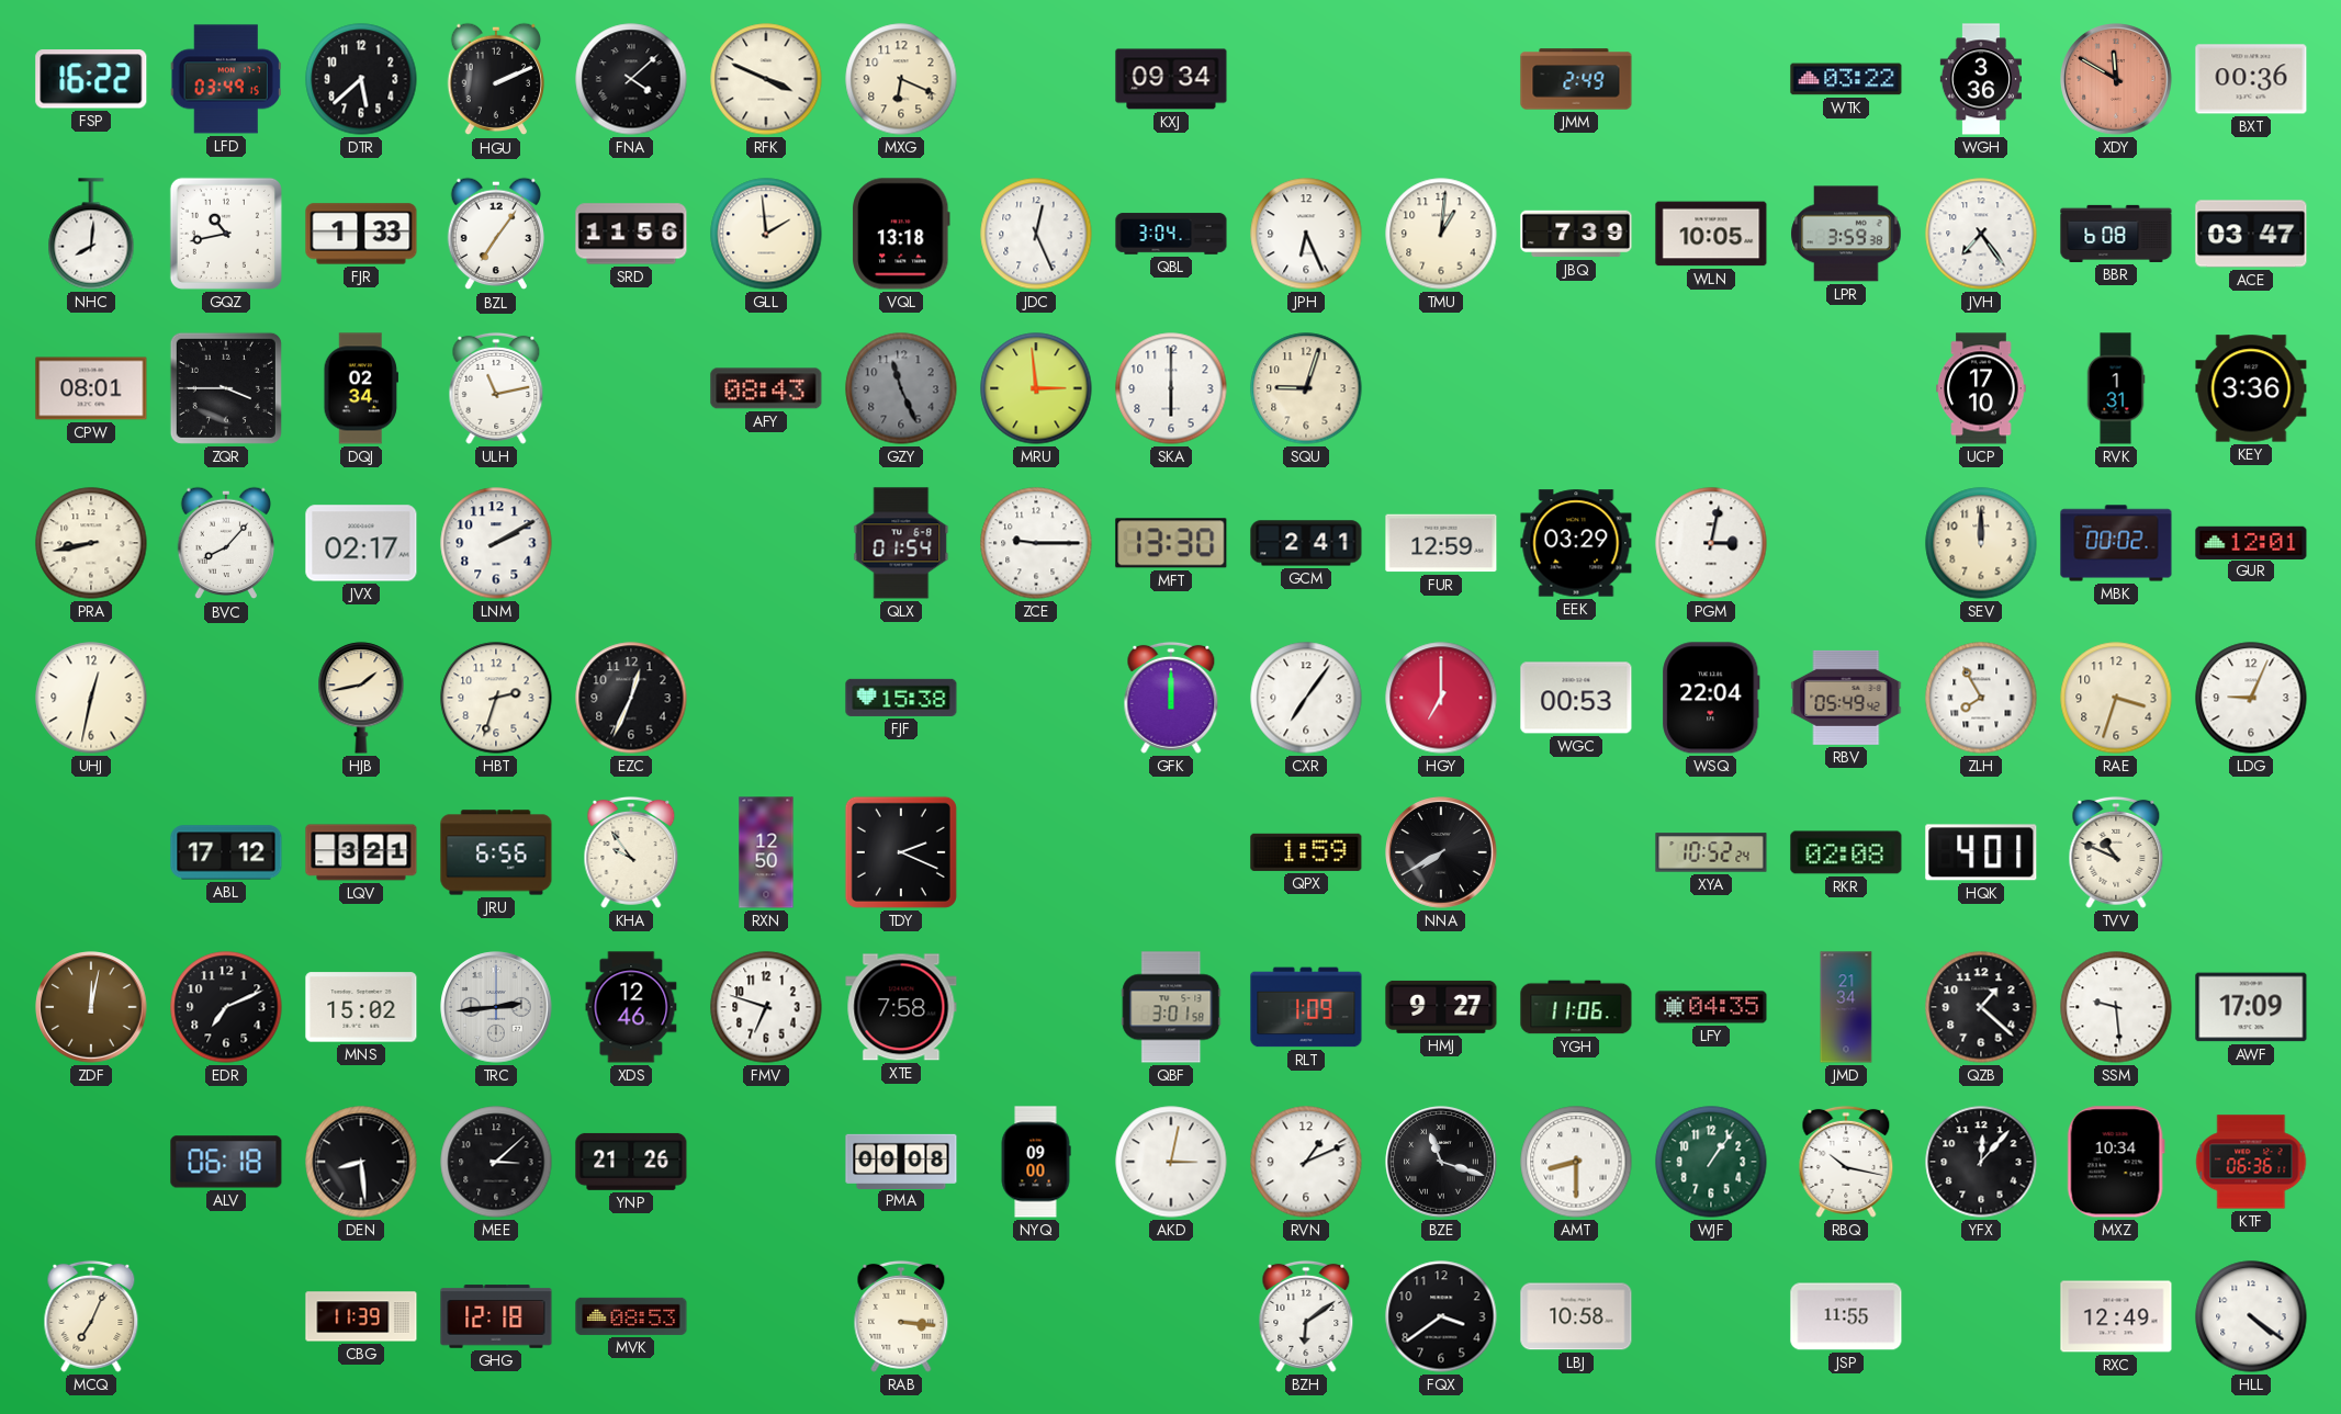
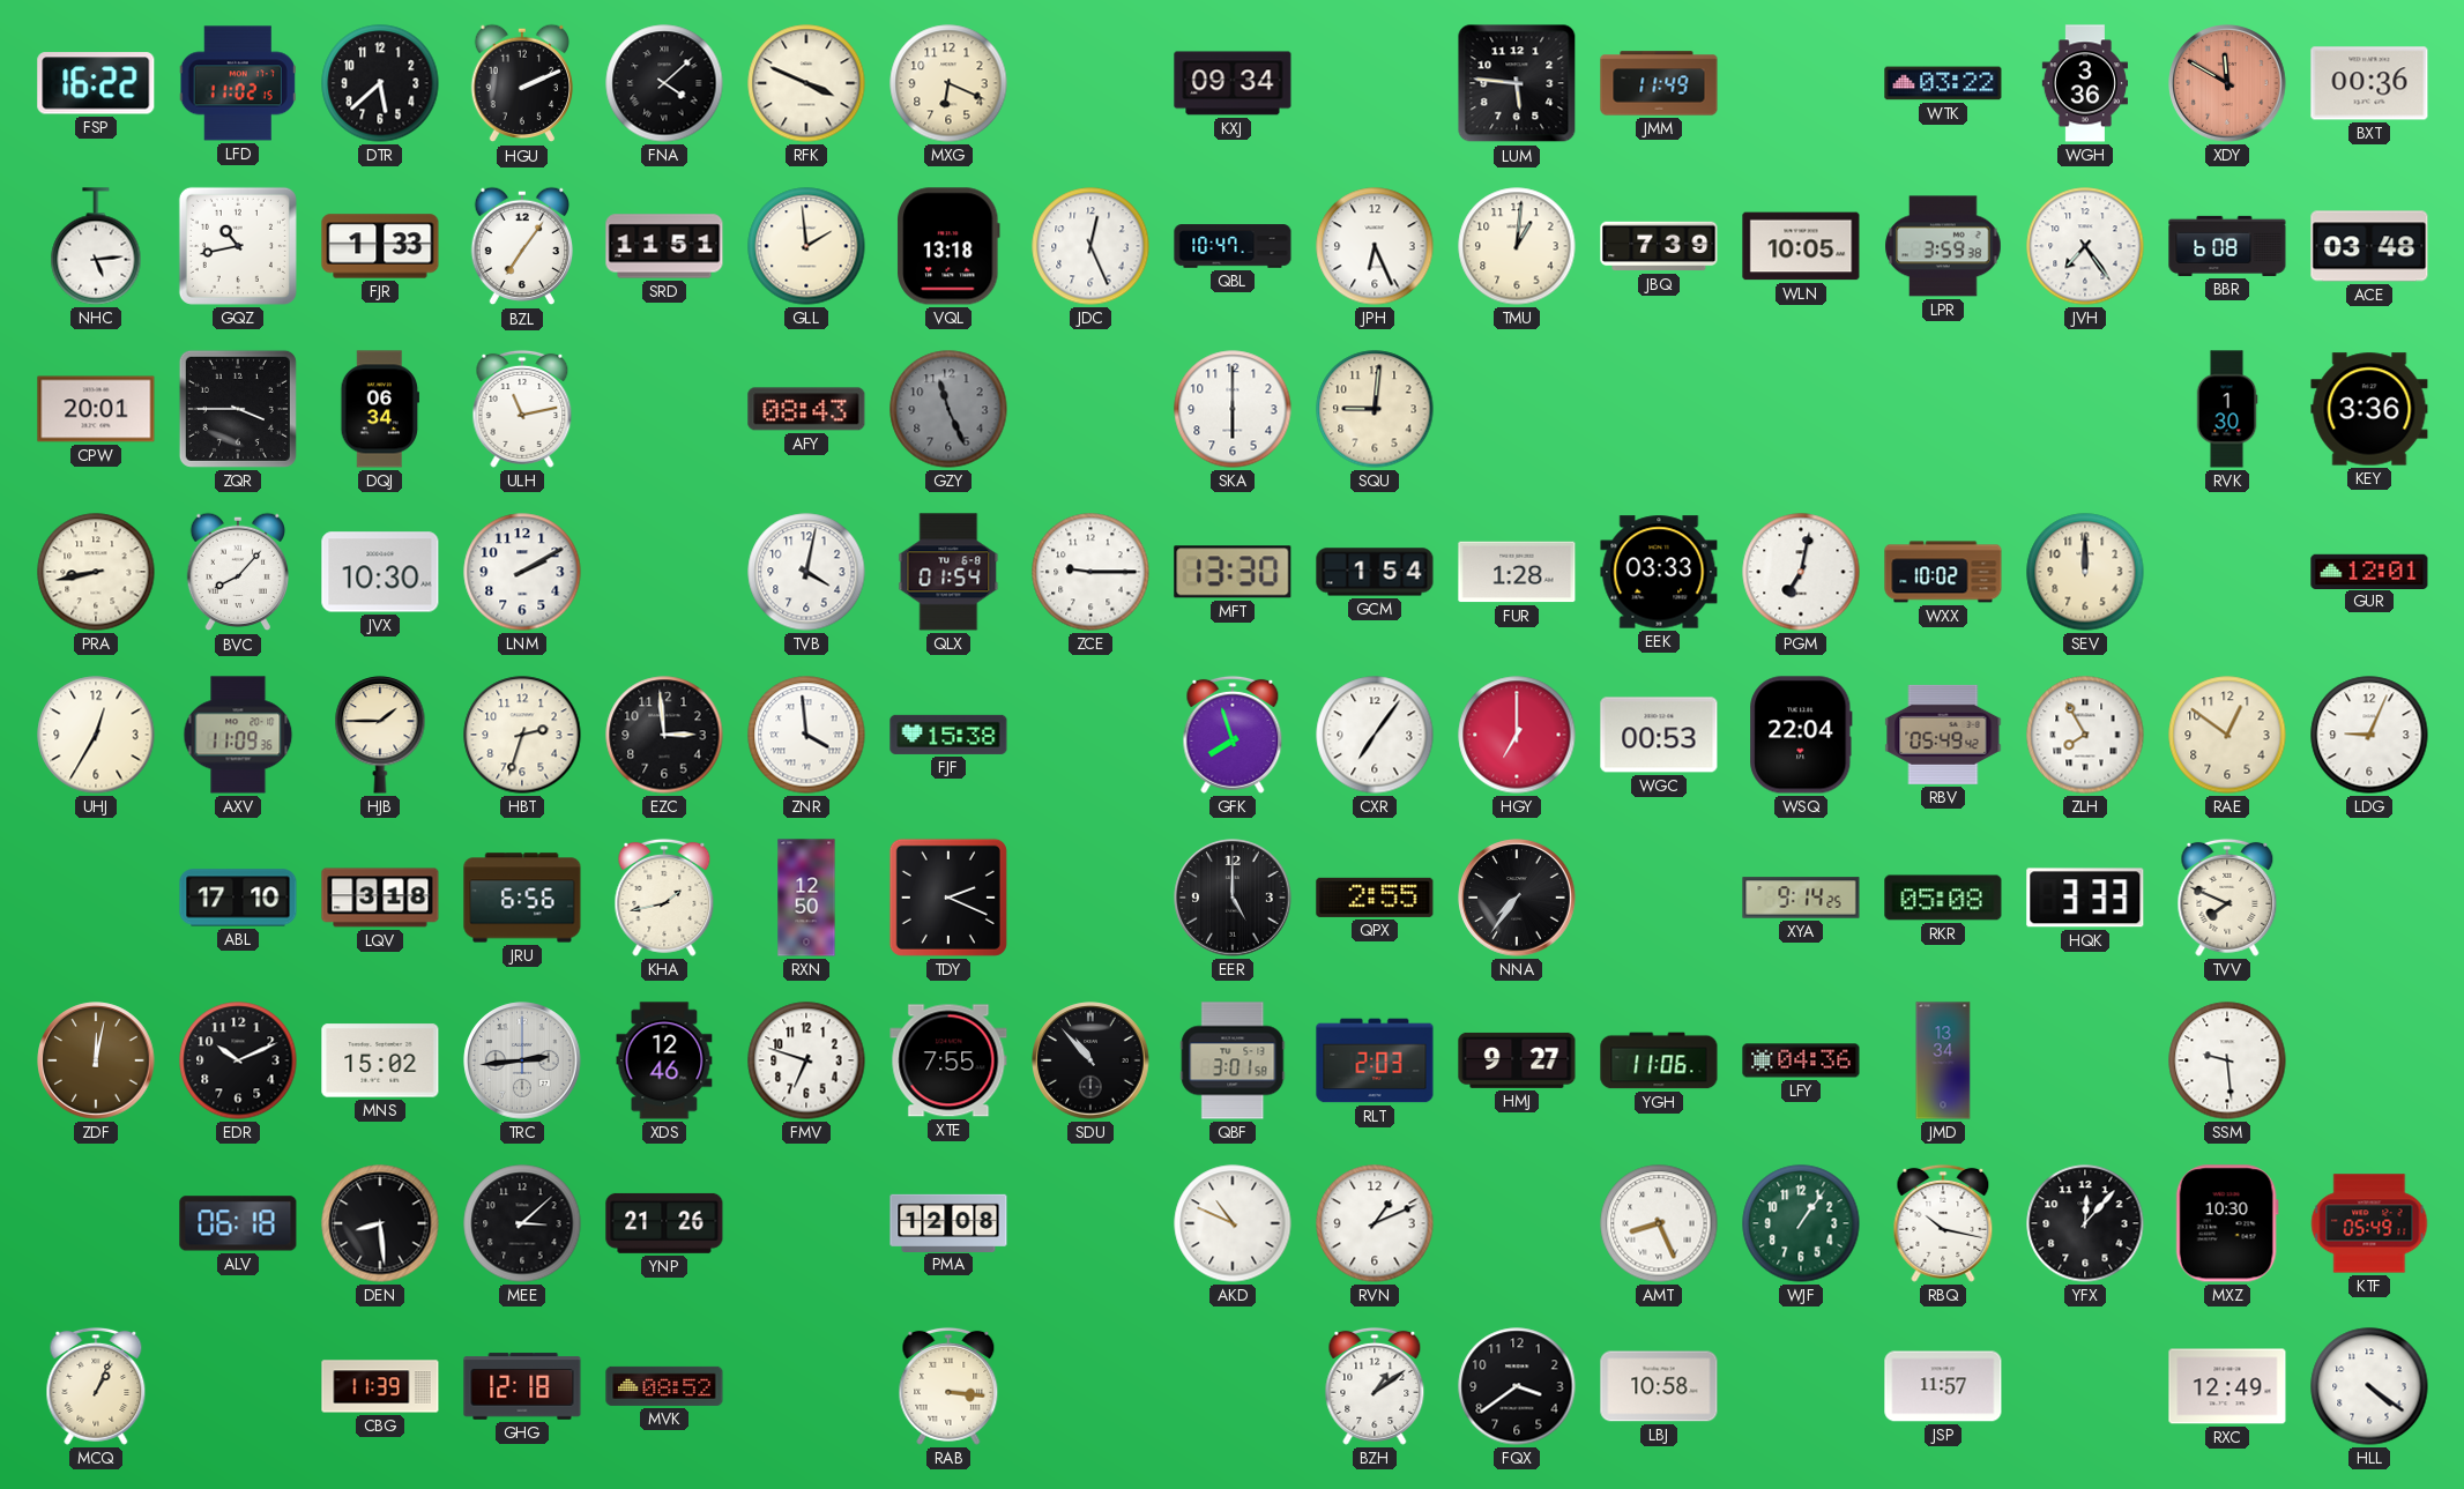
LFD: 03:49 -> 11:02
LUM: none -> 5:46
JMM: 2:49 -> 11:49
NHC: 8:01 -> 5:14
SRD: 11:56 -> 11:51
QBL: 3:04 -> 10:47
ACE: 03:47 -> 03:48
CPW: 08:01 -> 20:01
DQJ: 02:34 -> 06:34
MRU: 2:59 -> none
SQU: 9:03 -> 9:01
UCP: 17:10 -> none
RVK: 1:31 -> 1:30
JVX: 02:17 -> 10:30
TVB: none -> 4:02
GCM: 2:41 -> 1:54
FUR: 12:59 -> 1:28
EEK: 03:29 -> 03:33
PGM: 3:02 -> 7:02
WXX: none -> 10:02
MBK: 00:02 -> none
UHJ: 12:32 -> 12:35
AXV: none -> 11:09
HJB: 1:43 -> 1:45
EZC: 12:34 -> 2:59
ZNR: none -> 3:59
GFK: 12:00 -> 7:57
RAE: 3:33 -> 12:51
ABL: 17:12 -> 17:10
LQV: 3:21 -> 3:18
KHA: 9:54 -> 1:43
EER: none -> 5:00
QPX: 1:59 -> 2:55
NNA: 7:40 -> 7:36
XYA: 10:52 -> 9:14
RKR: 02:08 -> 05:08
HQK: 4:01 -> 3:33
TVV: 10:49 -> 7:49
EDR: 7:11 -> 10:11
XTE: 7:58 -> 7:55
SDU: none -> 10:53
RLT: 1:09 -> 2:03
LFY: 04:35 -> 04:36
JMD: 21:34 -> 13:34
QZB: 1:22 -> none
AWF: 17:09 -> none
PMA: 00:08 -> 12:08
NYQ: 09:00 -> none
AKD: 3:02 -> 10:49
BZE: 11:18 -> none
AMT: 8:30 -> 8:26
MXZ: 10:34 -> 10:30
KTF: 06:36 -> 05:49
MCQ: 7:04 -> 1:04
MVK: 08:53 -> 08:52
BZH: 6:09 -> 1:09
JSP: 11:55 -> 11:57
